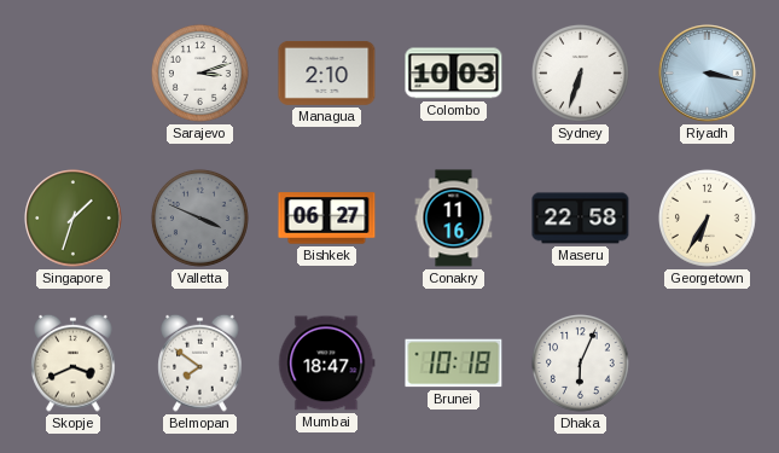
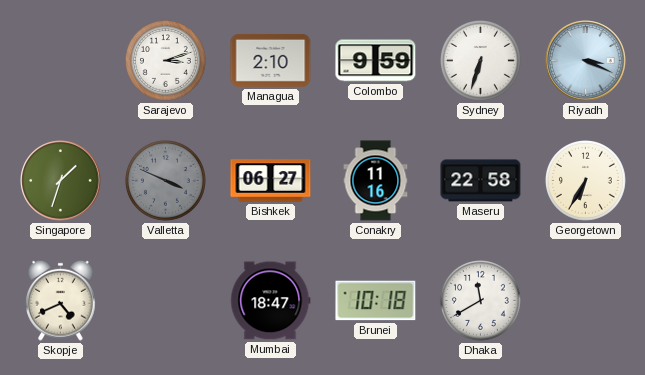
Colombo: 10:03 -> 9:59
Riyadh: 3:17 -> 3:19
Skopje: 3:41 -> 4:41
Belmopan: 7:51 -> none
Dhaka: 6:04 -> 11:40
